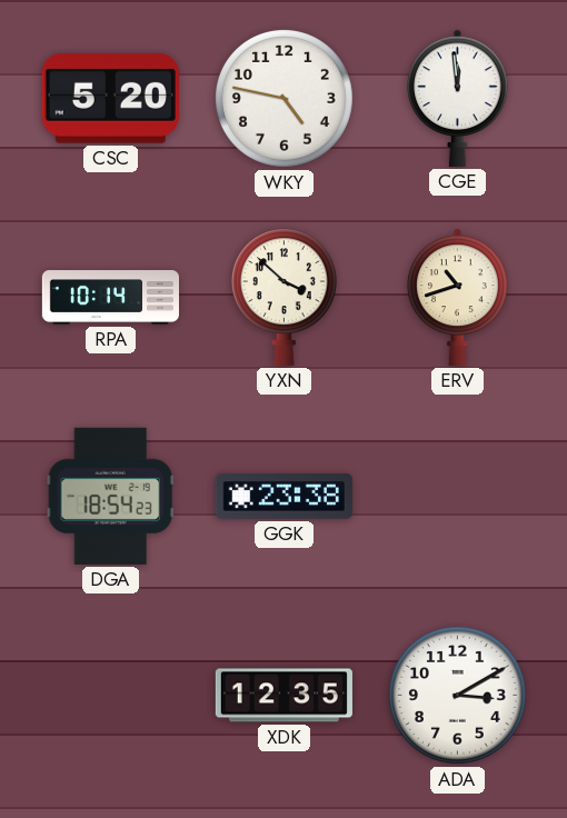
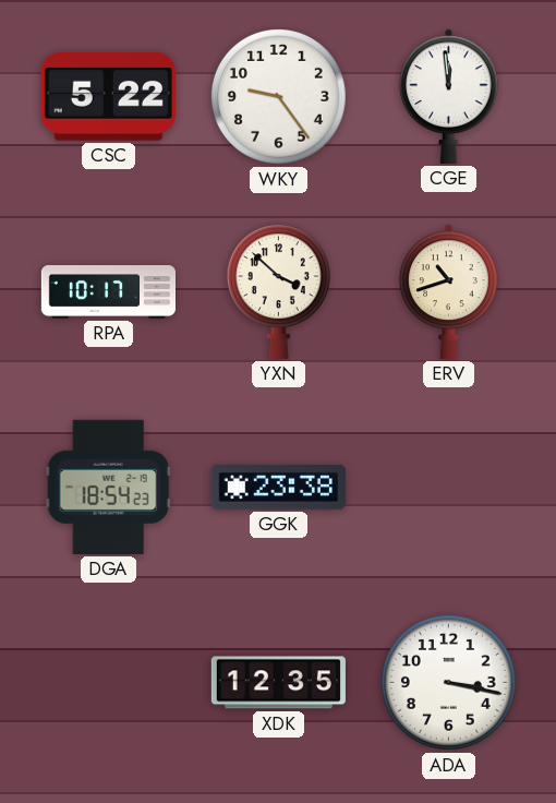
CSC: 5:20 -> 5:22
WKY: 4:47 -> 9:24
RPA: 10:14 -> 10:17
ADA: 3:10 -> 3:17
